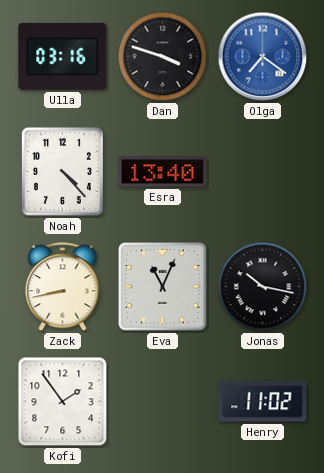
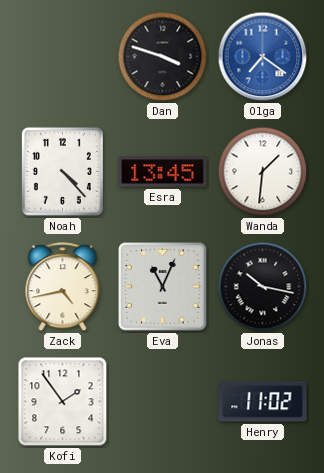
Ulla: 03:16 -> none
Esra: 13:40 -> 13:45
Wanda: none -> 1:31
Zack: 8:43 -> 4:43
